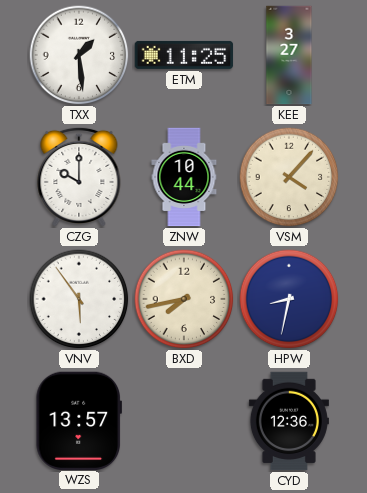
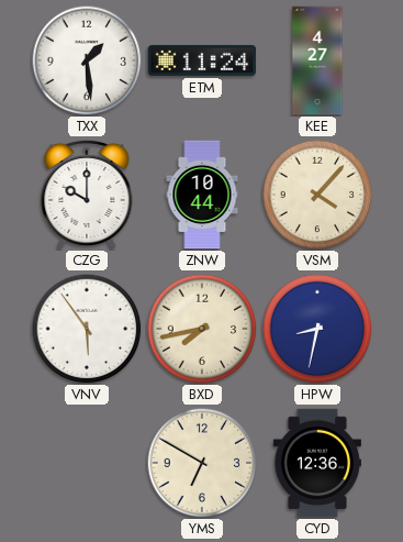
ETM: 11:25 -> 11:24
KEE: 3:27 -> 4:27
WZS: 13:57 -> none
YMS: none -> 6:50
